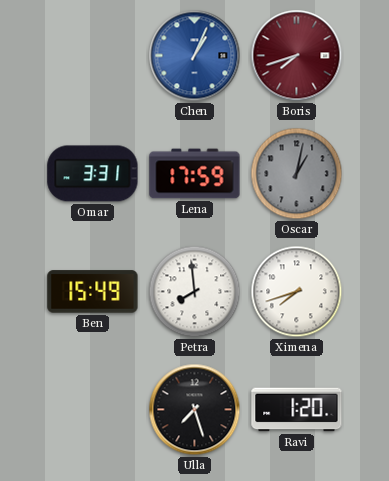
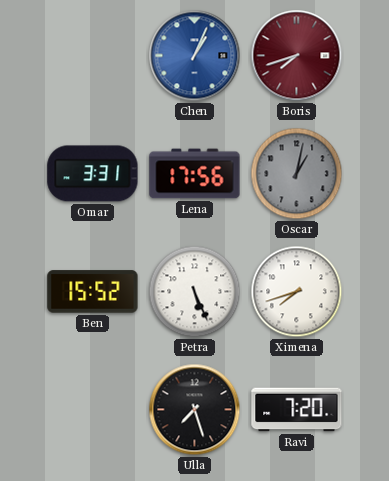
Lena: 17:59 -> 17:56
Ben: 15:49 -> 15:52
Petra: 7:59 -> 5:26
Ravi: 1:20 -> 7:20
